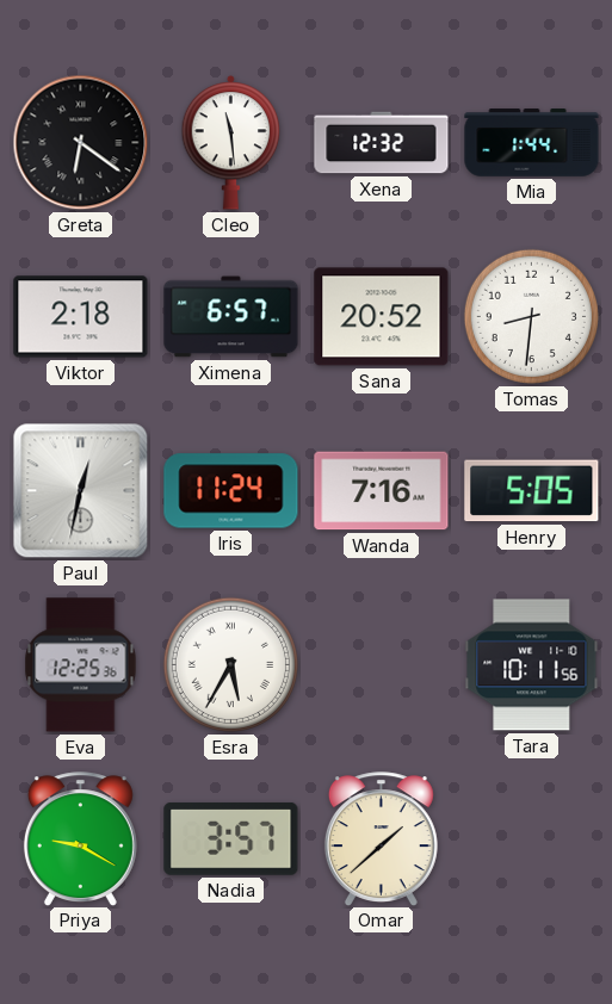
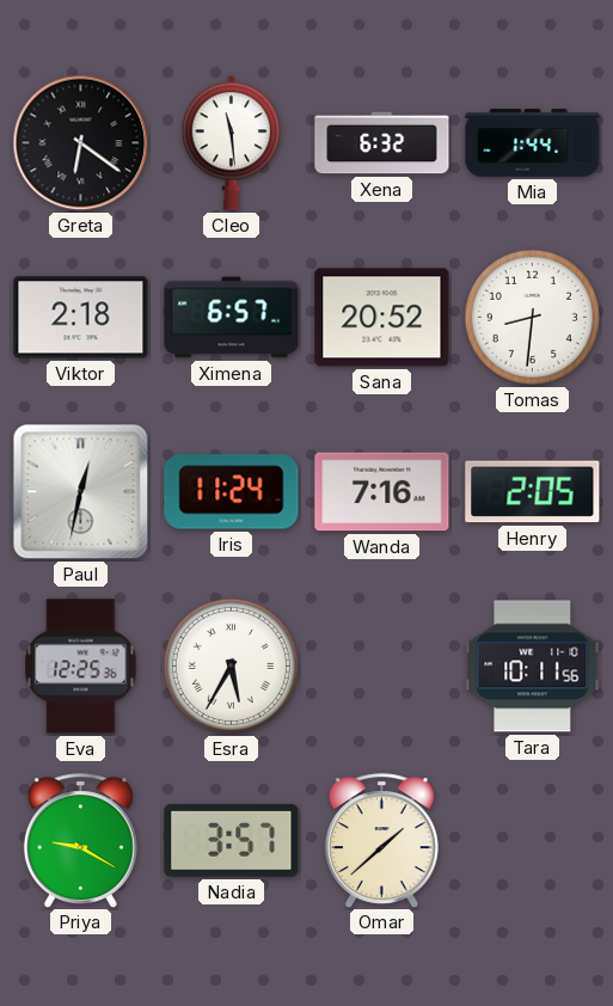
Xena: 12:32 -> 6:32
Henry: 5:05 -> 2:05
